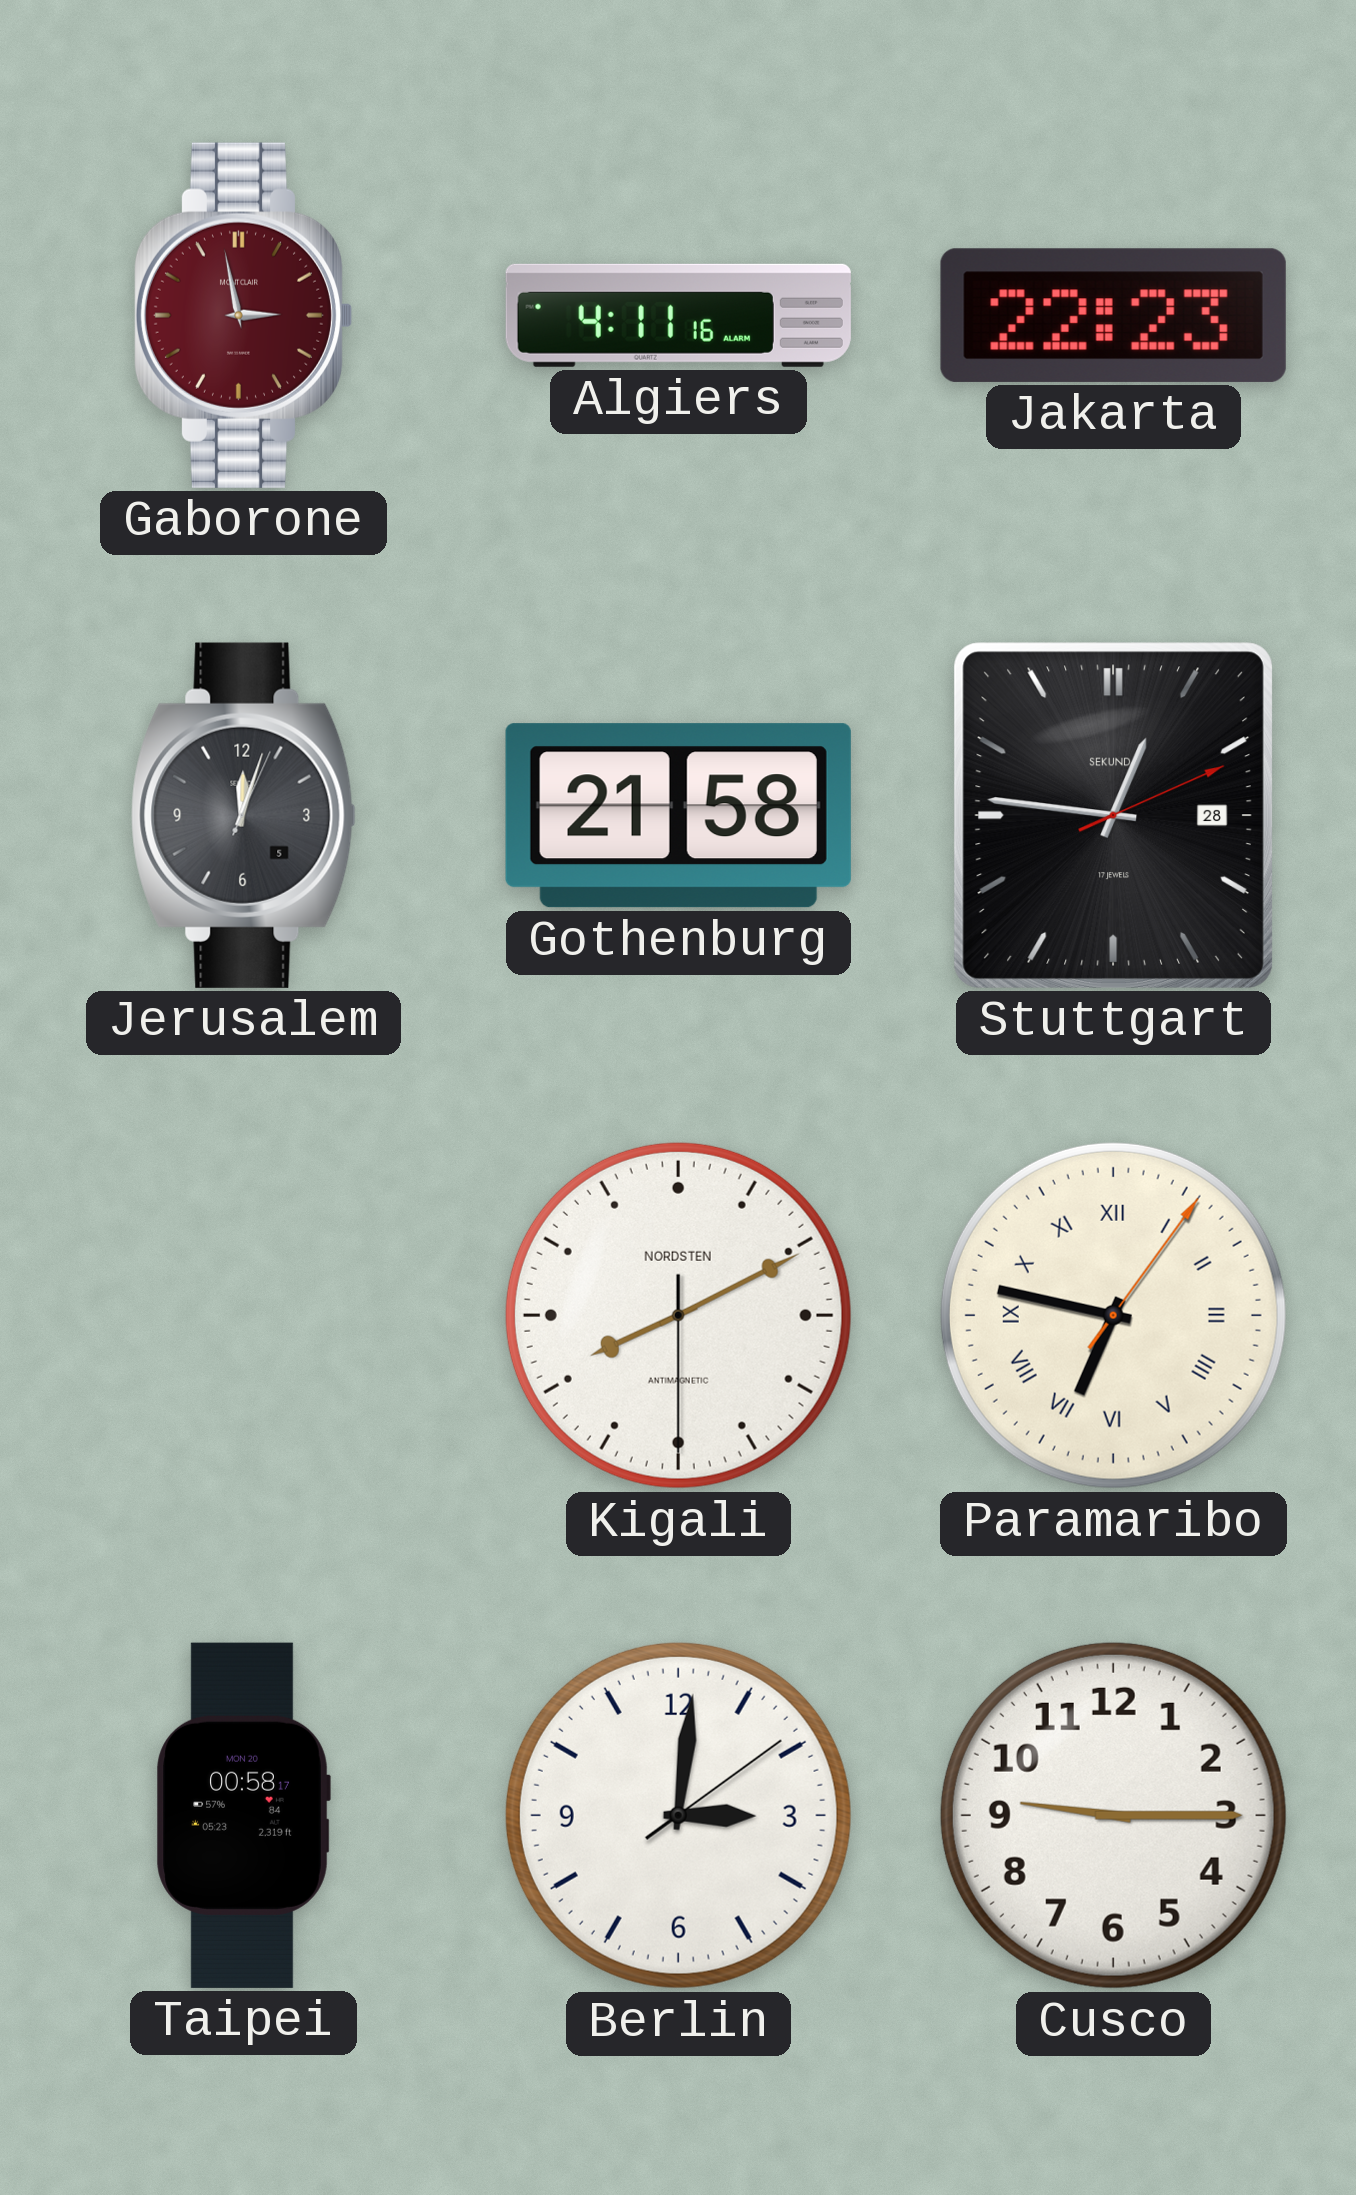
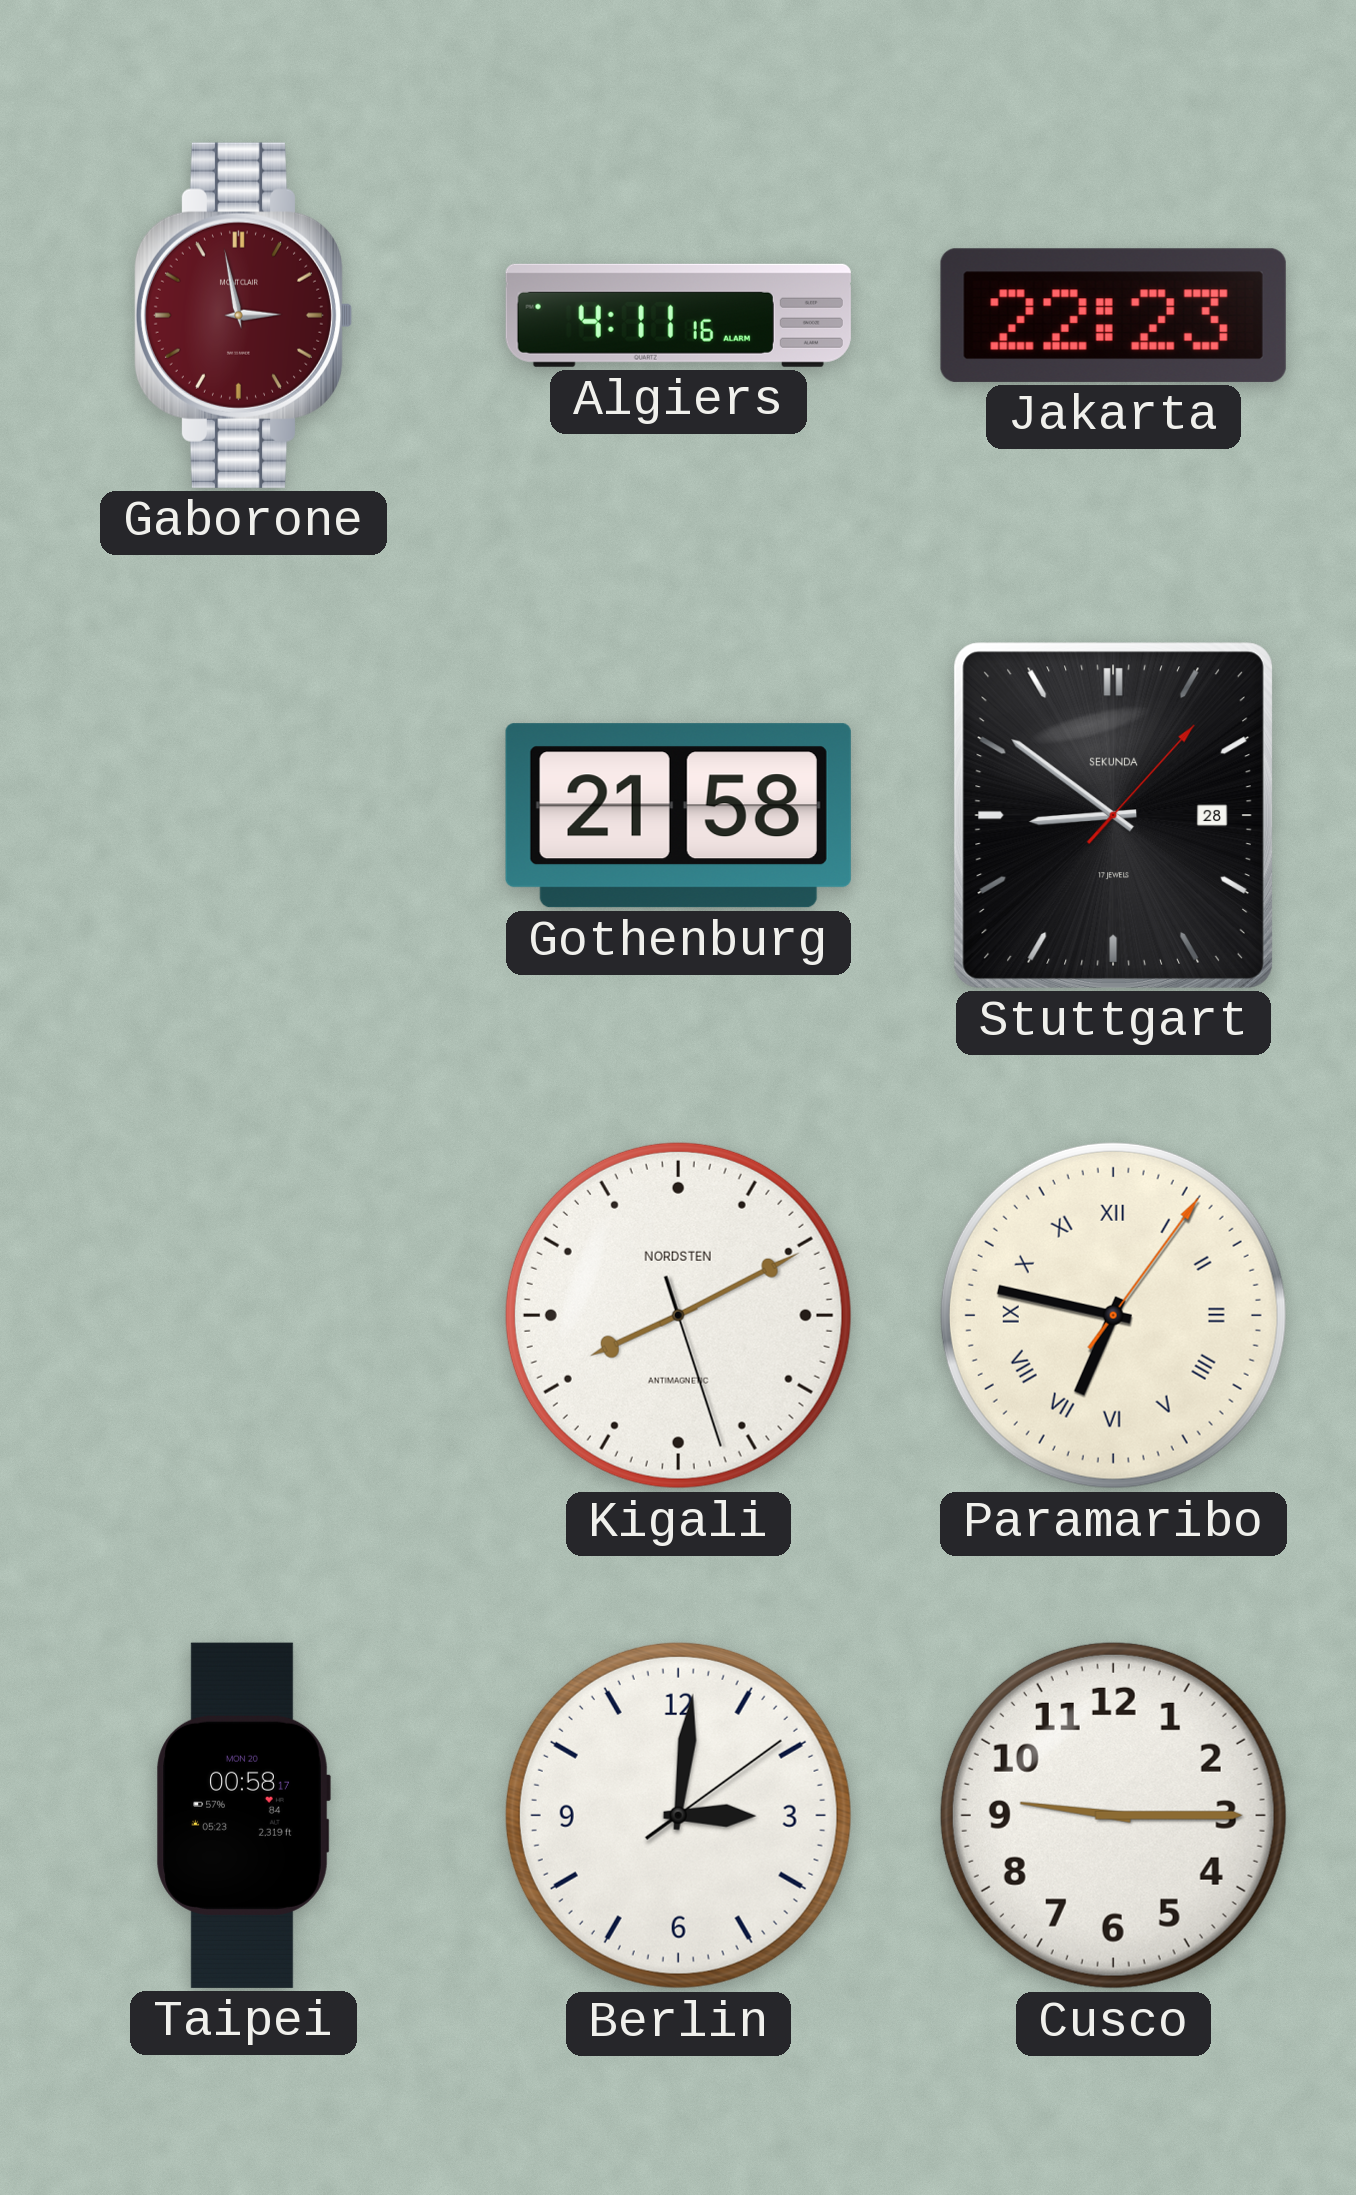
Jerusalem: 12:03 -> none
Stuttgart: 12:46 -> 8:51
Kigali: 8:10:30 -> 8:10:27
